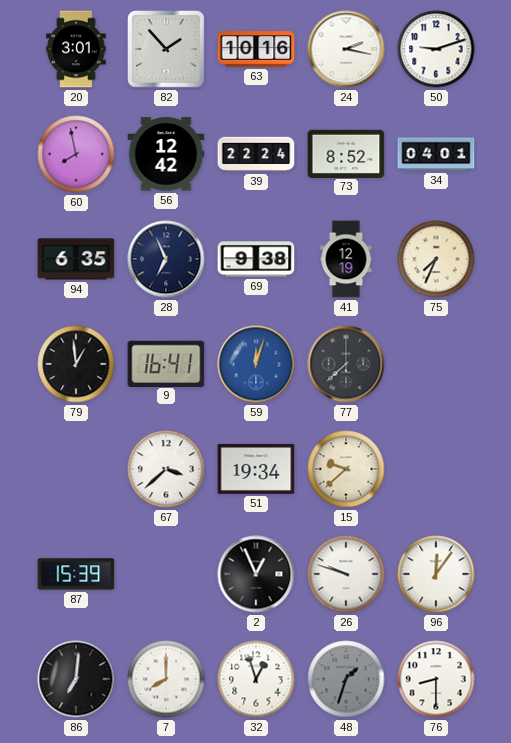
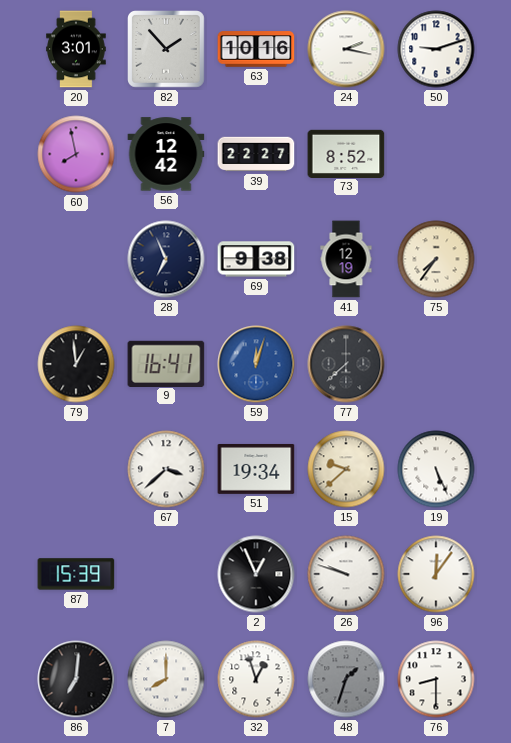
39: 22:24 -> 22:27
34: 04:01 -> none
94: 6:35 -> none
75: 7:34 -> 7:36
19: none -> 5:26
